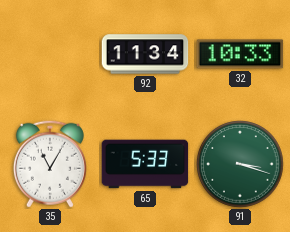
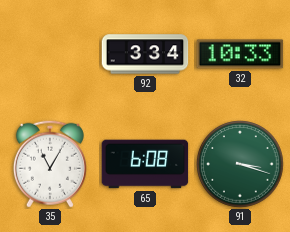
92: 11:34 -> 3:34
65: 5:33 -> 6:08
